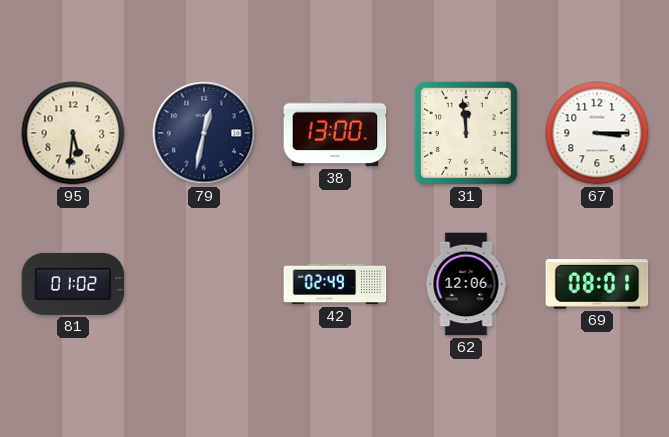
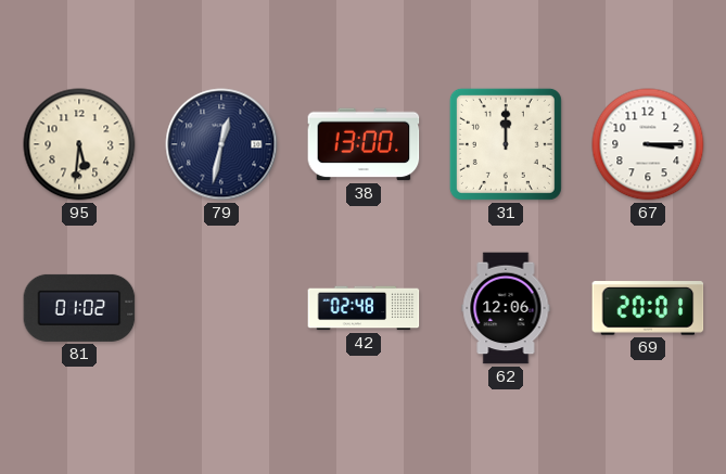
31: 11:59 -> 12:00
42: 02:49 -> 02:48
69: 08:01 -> 20:01
